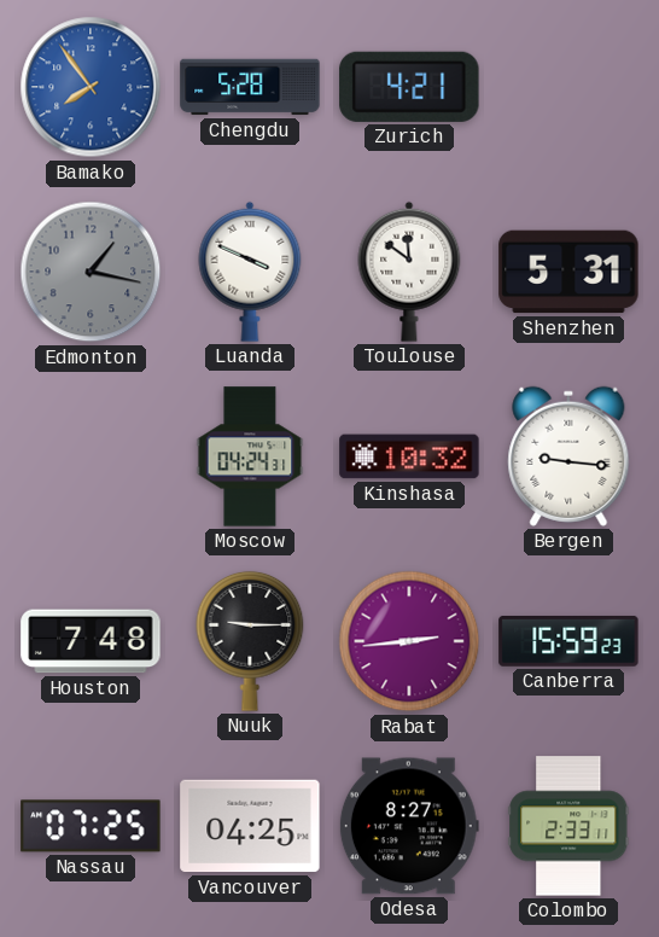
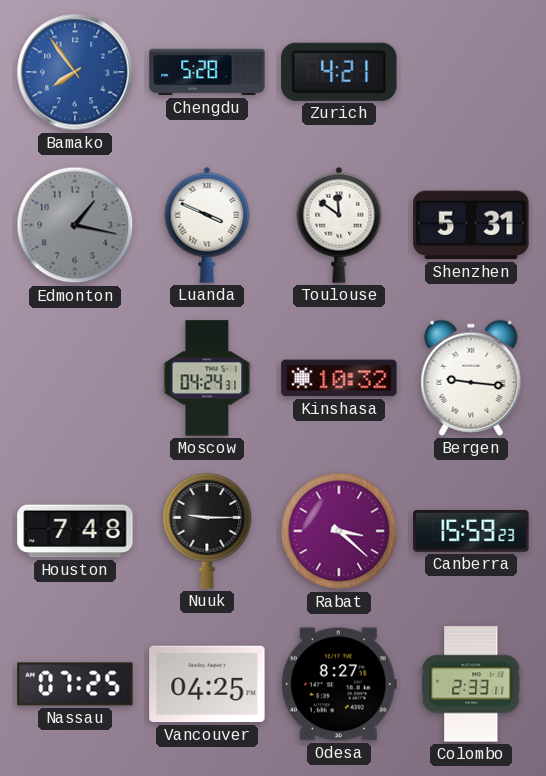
Rabat: 2:44 -> 3:22
